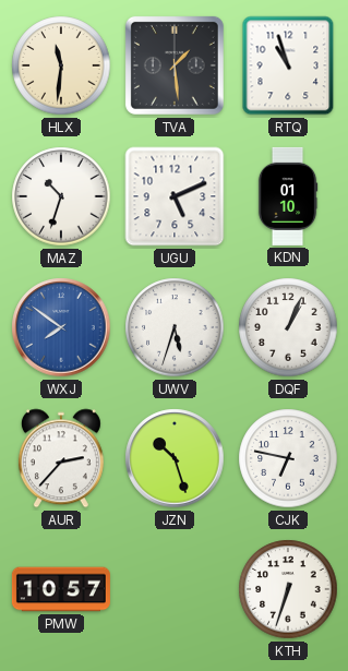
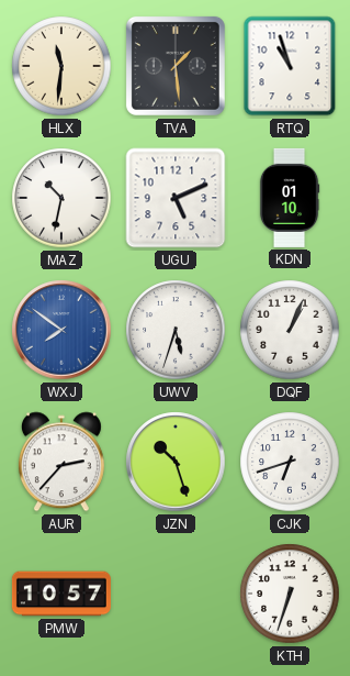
MAZ: 10:33 -> 10:32
CJK: 6:47 -> 6:42
